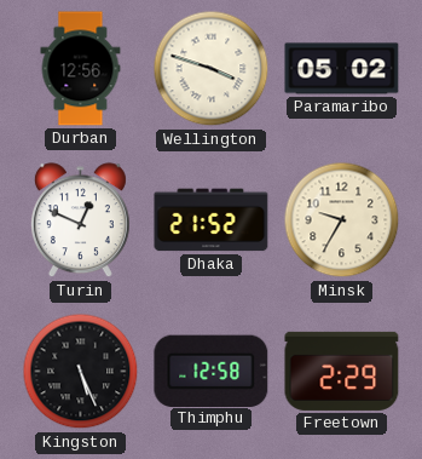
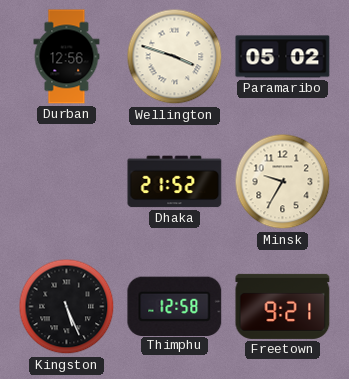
Turin: 12:49 -> none
Freetown: 2:29 -> 9:21
